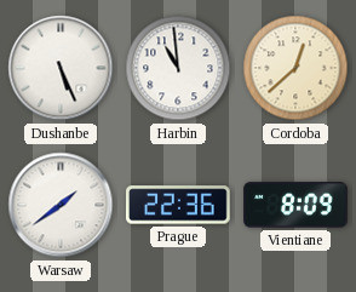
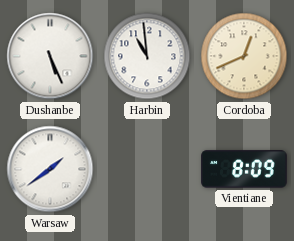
Cordoba: 12:38 -> 12:41
Prague: 22:36 -> none
